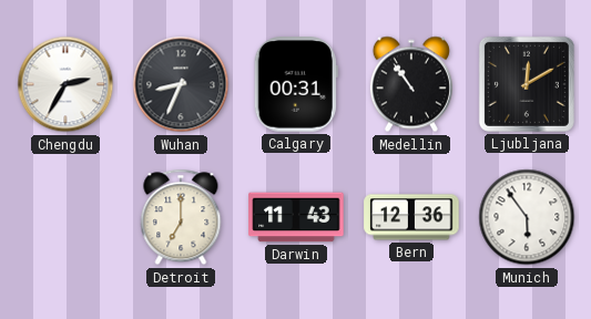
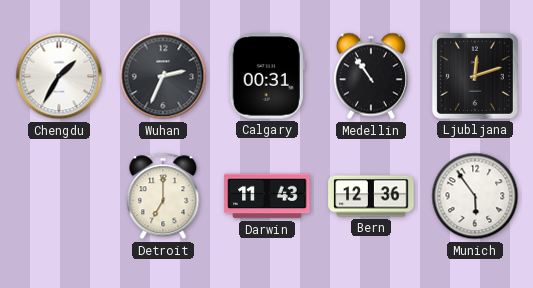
Chengdu: 2:35 -> 1:35
Wuhan: 8:34 -> 2:34
Ljubljana: 12:10 -> 12:12
